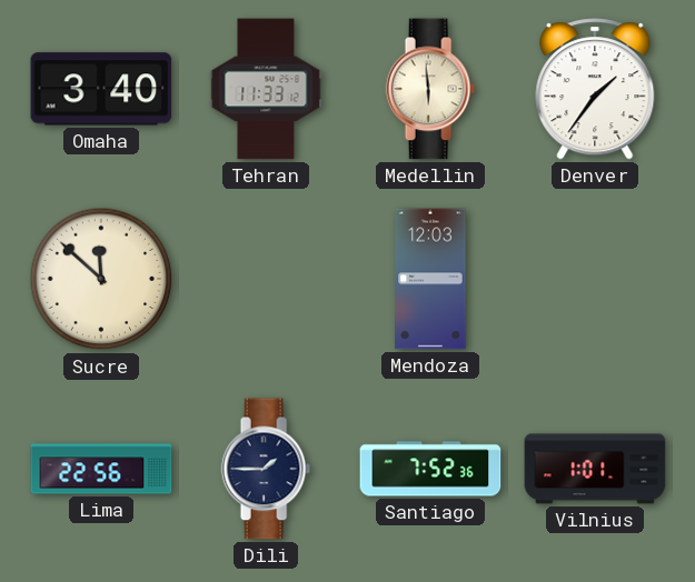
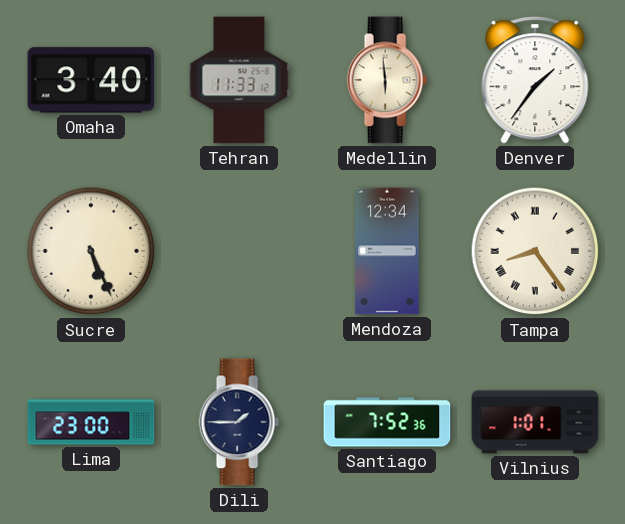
Sucre: 11:52 -> 5:26
Mendoza: 12:03 -> 12:34
Tampa: none -> 8:24
Lima: 22:56 -> 23:00
